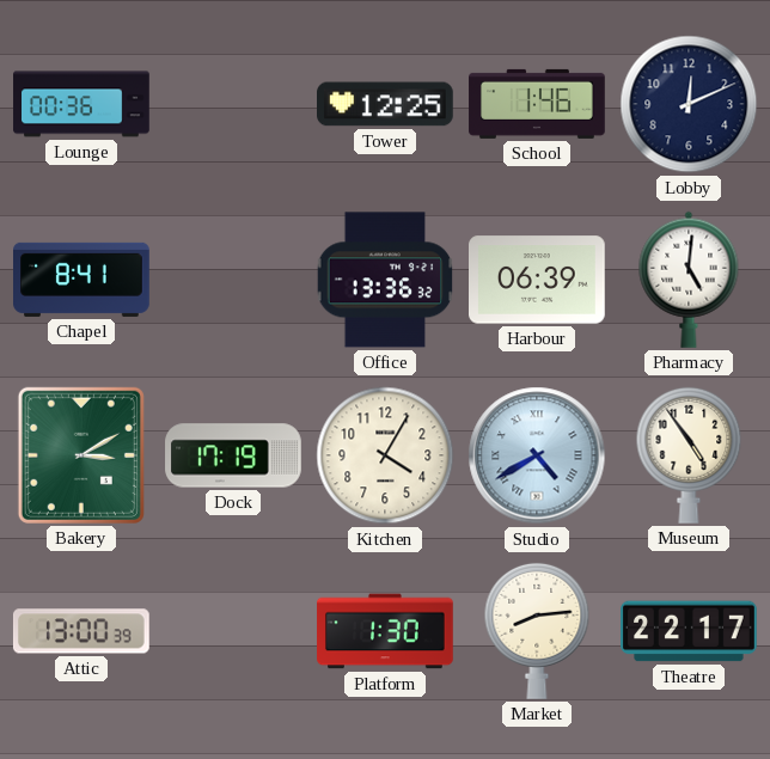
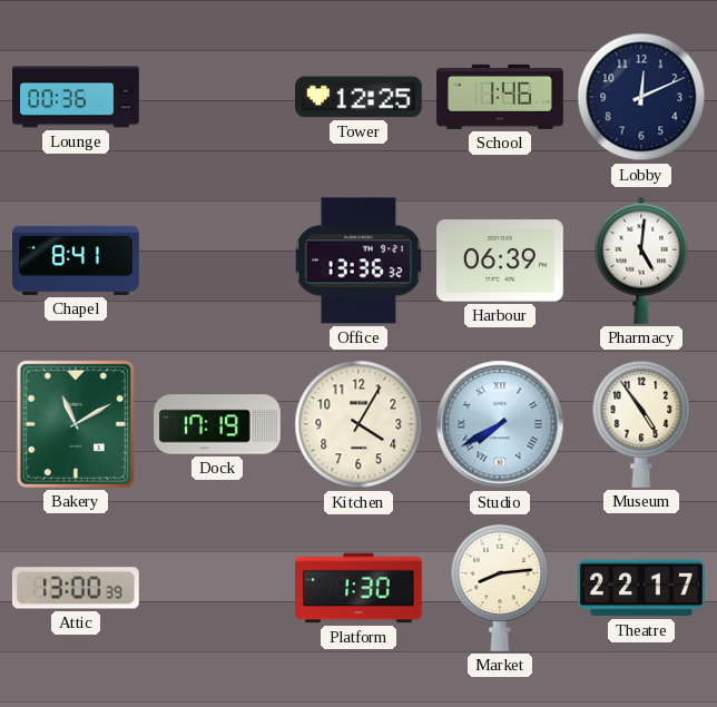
Bakery: 3:10 -> 11:10
Studio: 4:40 -> 7:40
